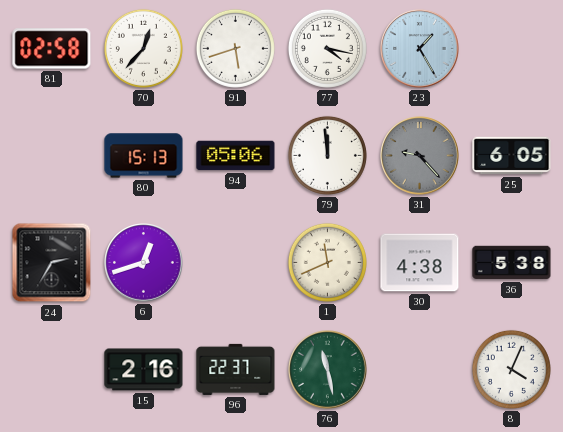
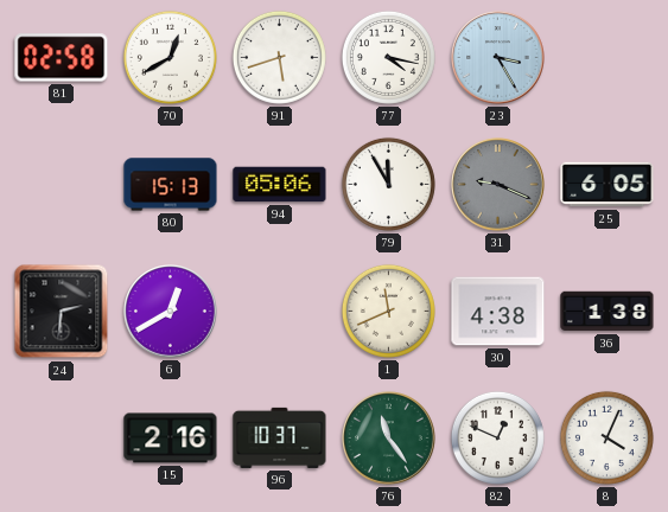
70: 12:37 -> 12:40
23: 1:25 -> 3:25
79: 11:59 -> 11:55
31: 9:23 -> 9:19
24: 2:35 -> 2:31
6: 12:42 -> 12:40
36: 5:38 -> 1:38
96: 22:37 -> 10:37
76: 11:28 -> 11:24
82: none -> 12:49
